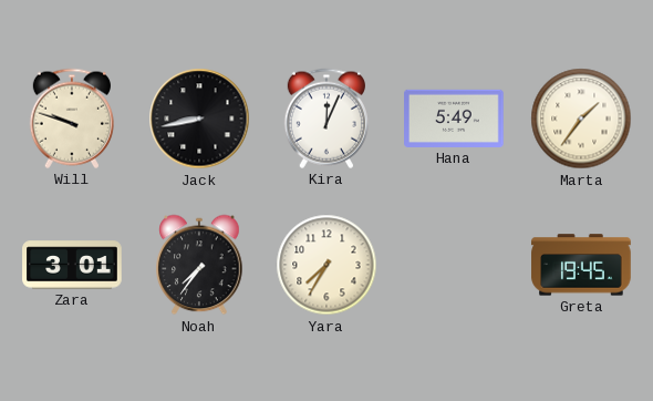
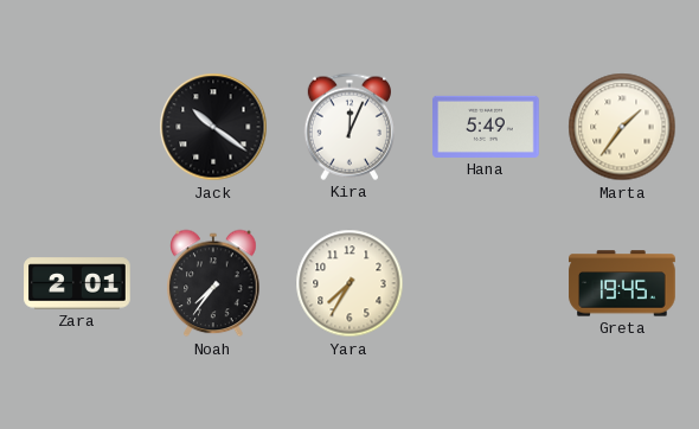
Will: 9:48 -> none
Jack: 8:43 -> 10:21
Zara: 3:01 -> 2:01
